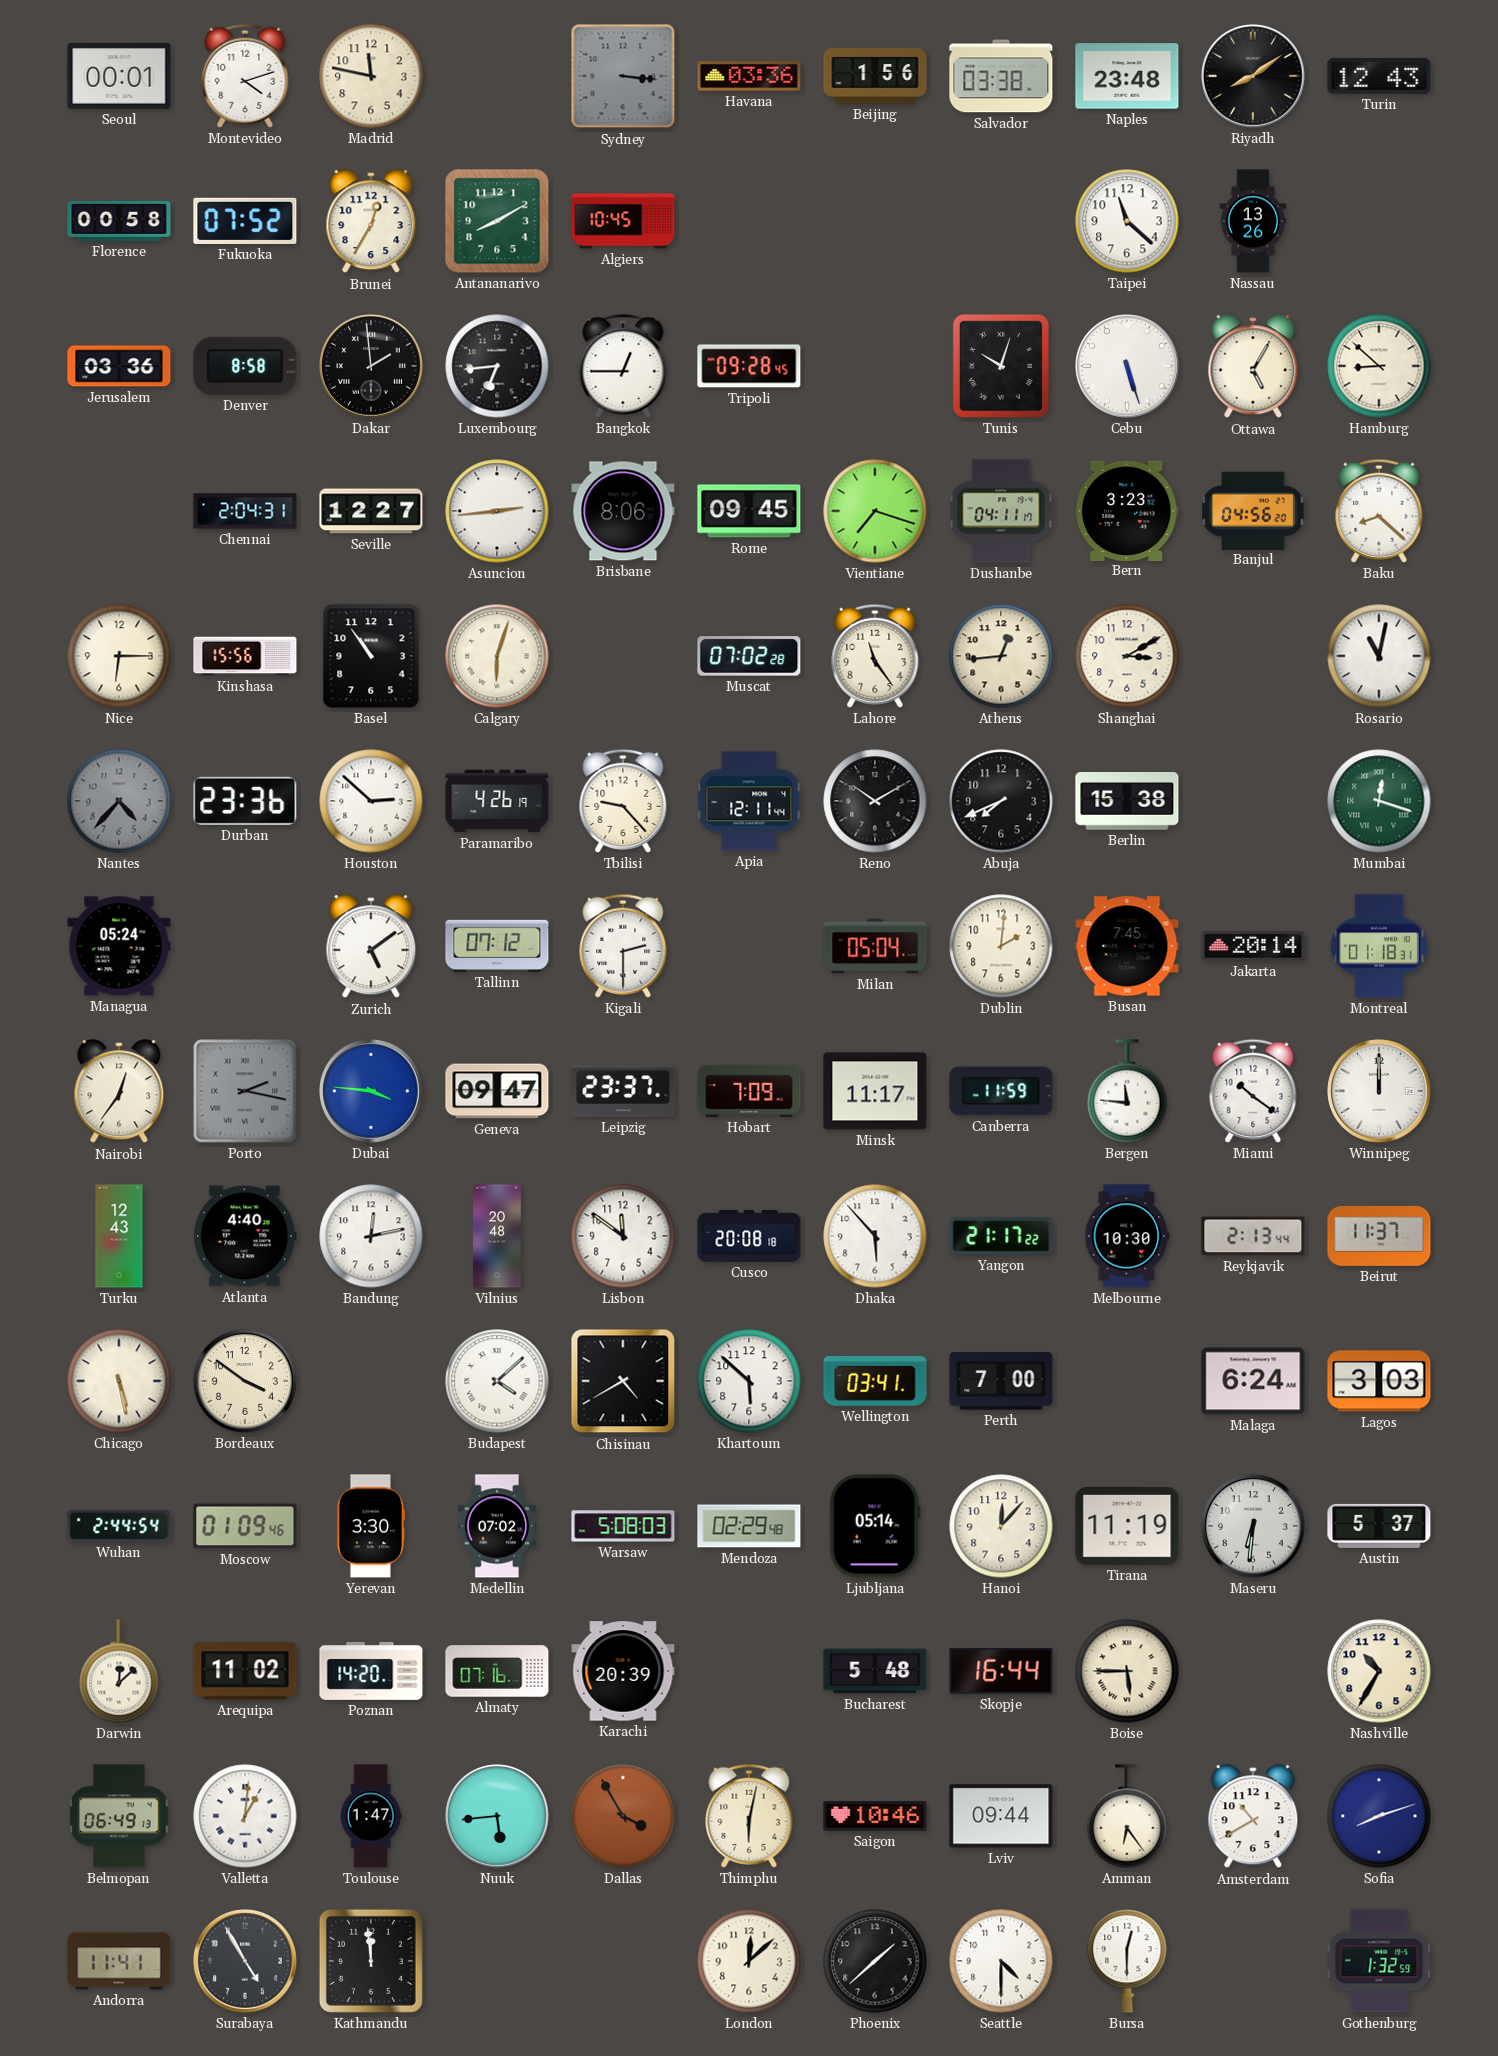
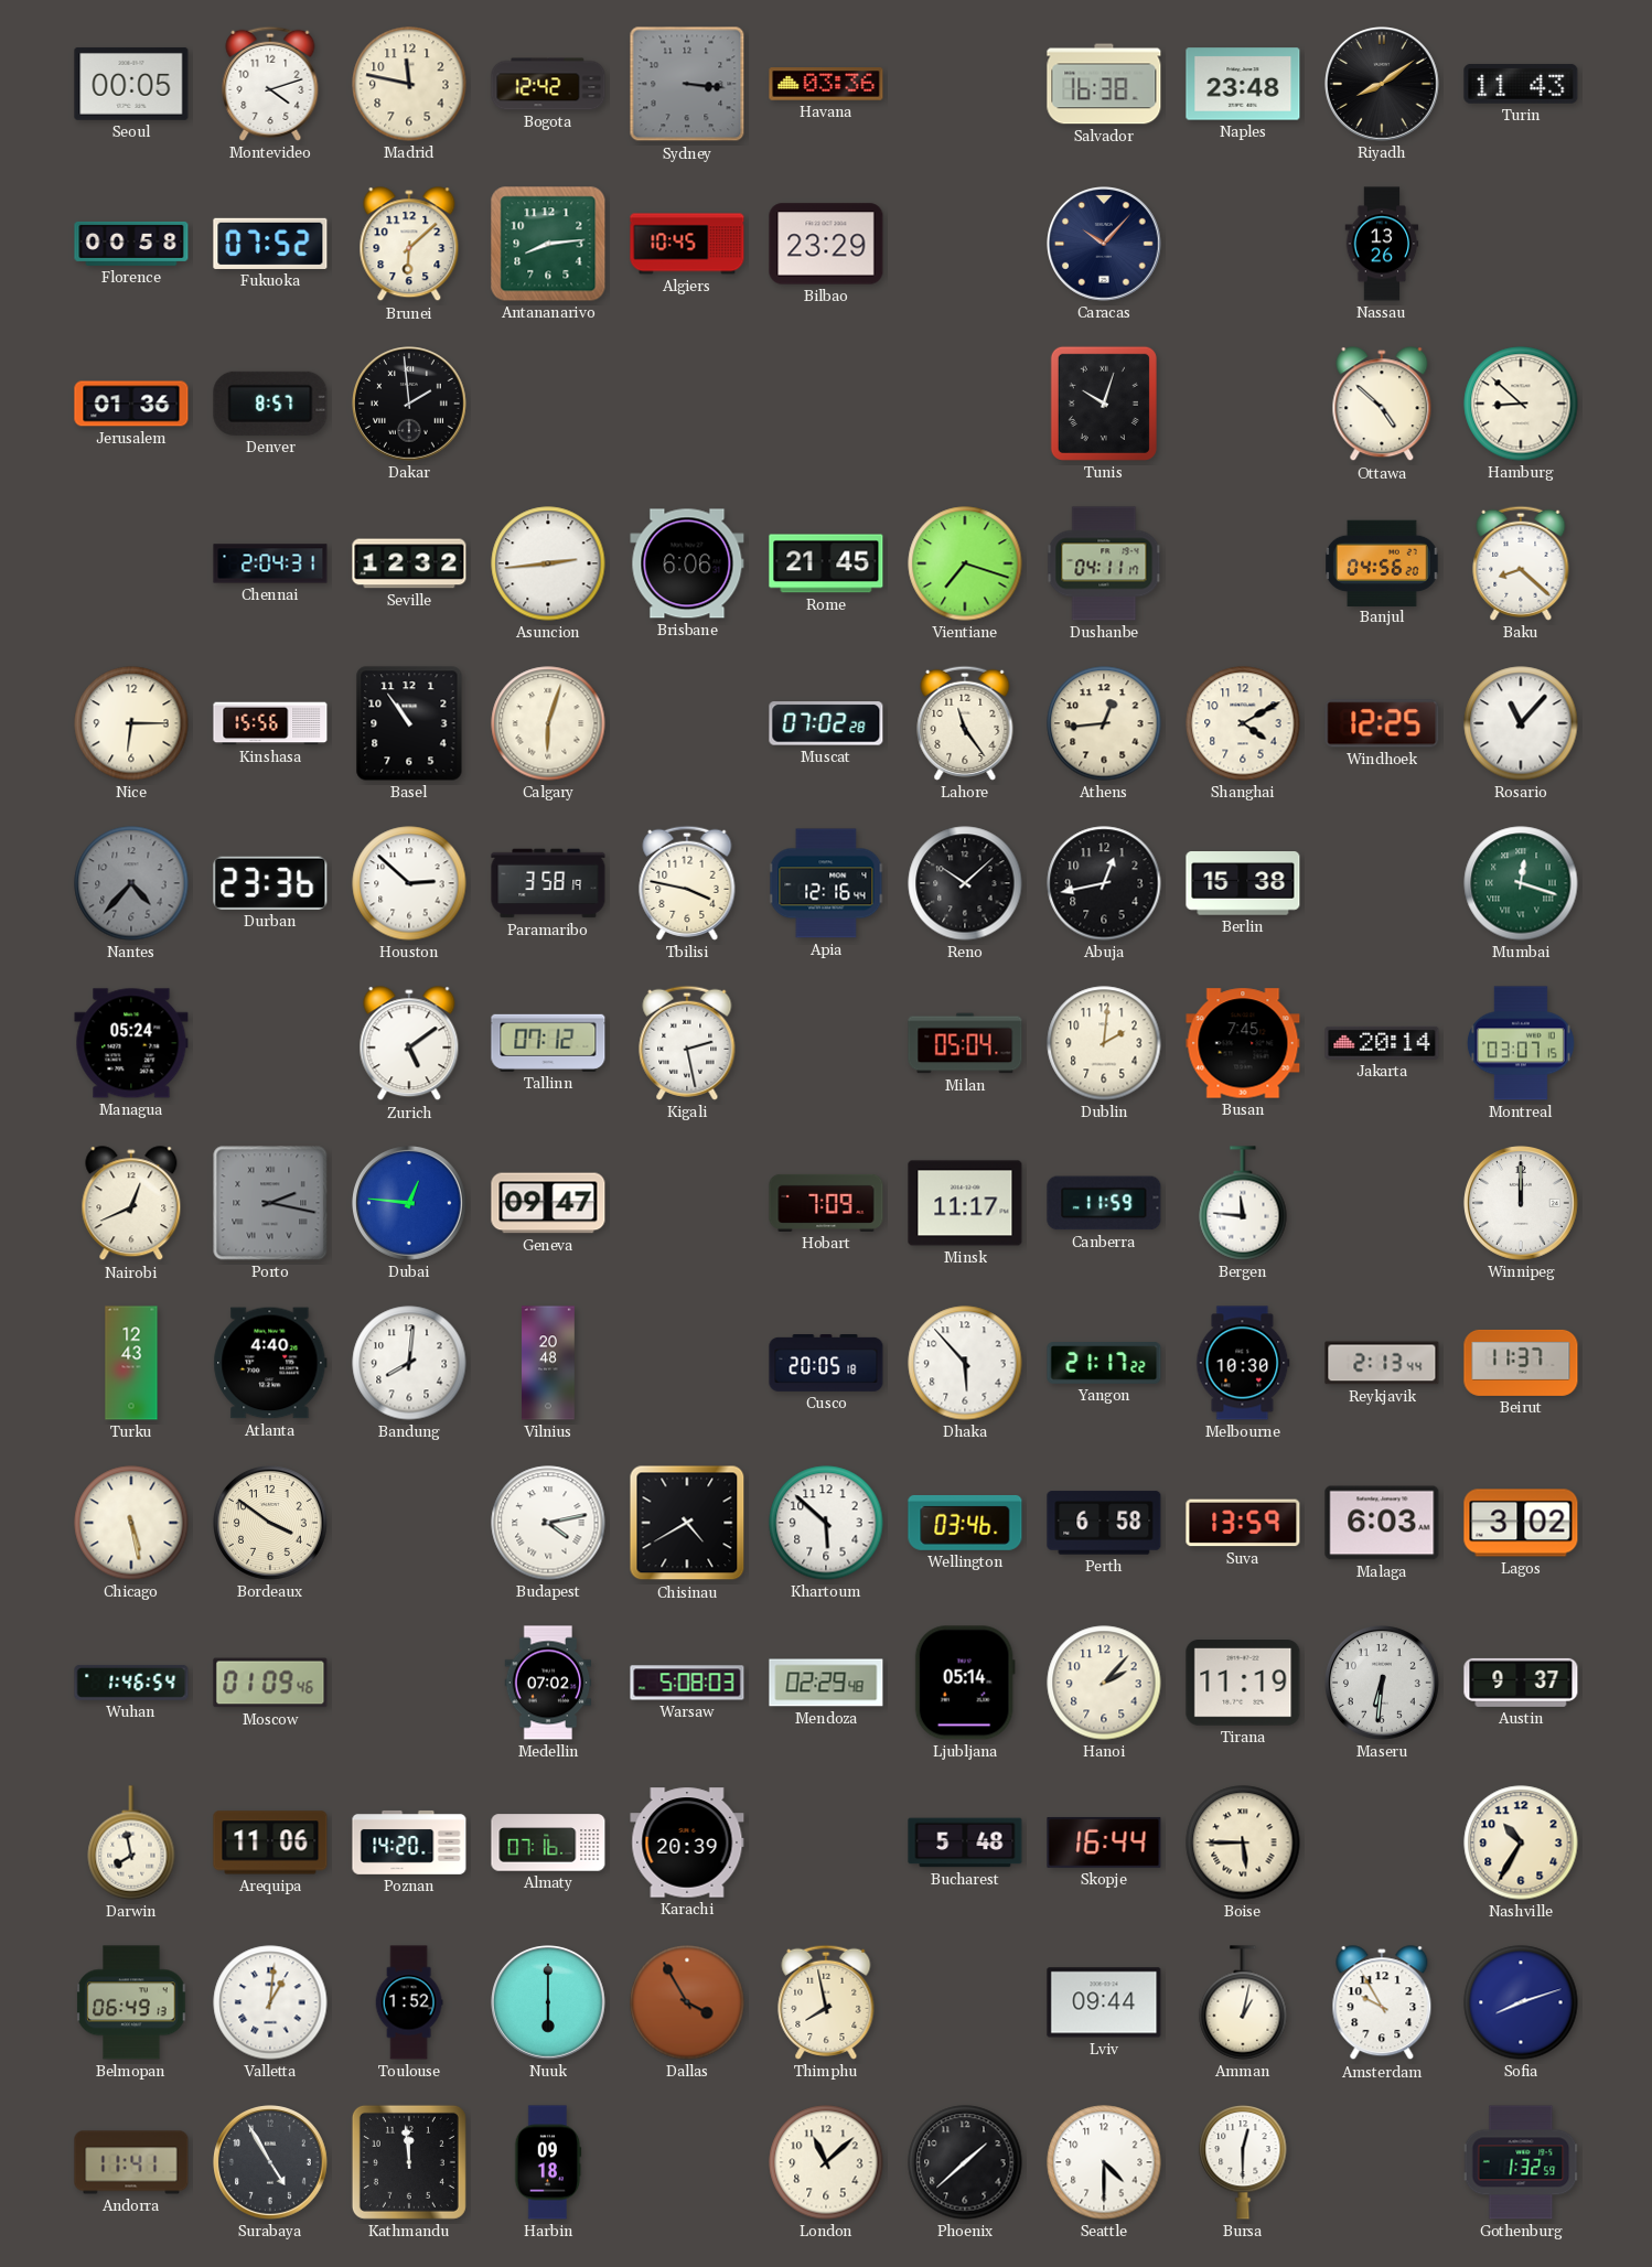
Seoul: 00:01 -> 00:05
Bogota: none -> 12:42
Beijing: 1:56 -> none
Salvador: 03:38 -> 16:38
Turin: 12:43 -> 11:43
Brunei: 12:35 -> 6:08
Antananarivo: 8:10 -> 8:14
Bilbao: none -> 23:29
Caracas: none -> 10:07
Taipei: 11:22 -> none
Jerusalem: 03:36 -> 01:36
Denver: 8:58 -> 8:57
Luxembourg: 6:44 -> none
Bangkok: 12:45 -> none
Tripoli: 09:28 -> none
Cebu: 5:27 -> none
Ottawa: 5:05 -> 4:52
Seville: 12:27 -> 12:32
Brisbane: 8:06 -> 6:06
Rome: 09:45 -> 21:45
Bern: 3:23 -> none
Shanghai: 3:10 -> 4:10
Windhoek: none -> 12:25
Rosario: 11:02 -> 11:07
Paramaribo: 4:26 -> 3:58
Tbilisi: 9:23 -> 3:47
Apia: 12:11 -> 12:16
Reno: 10:10 -> 10:08
Abuja: 7:41 -> 12:43
Kigali: 2:30 -> 2:28
Montreal: 01:18 -> 03:07
Nairobi: 12:36 -> 12:41
Dubai: 3:46 -> 12:46
Leipzig: 23:37 -> none
Miami: 10:21 -> none
Bandung: 12:13 -> 8:01
Lisbon: 11:51 -> none
Cusco: 20:08 -> 20:05
Budapest: 4:08 -> 4:13
Wellington: 03:41 -> 03:46
Perth: 7:00 -> 6:58
Suva: none -> 13:59
Malaga: 6:24 -> 6:03
Lagos: 3:03 -> 3:02
Wuhan: 2:44 -> 1:46
Yerevan: 3:30 -> none
Hanoi: 12:07 -> 2:07
Austin: 5:37 -> 9:37
Darwin: 12:08 -> 7:58
Arequipa: 11:02 -> 11:06
Toulouse: 1:47 -> 1:52
Nuuk: 5:44 -> 6:00
Thimphu: 6:02 -> 7:58
Saigon: 10:46 -> none
Amman: 6:24 -> 1:02
Amsterdam: 10:40 -> 9:55
Harbin: none -> 09:18
London: 12:08 -> 11:08
